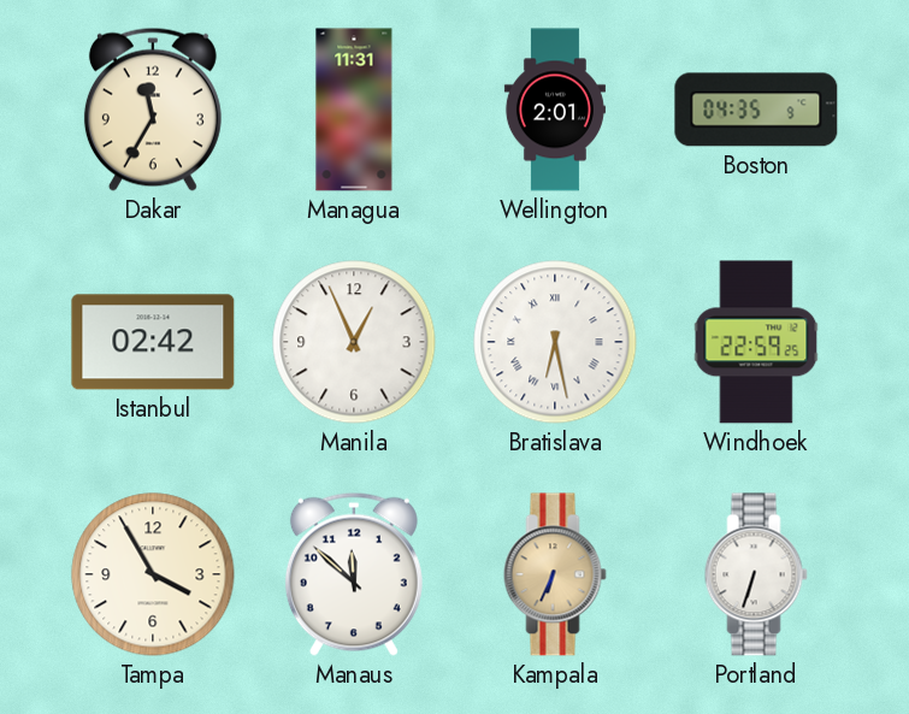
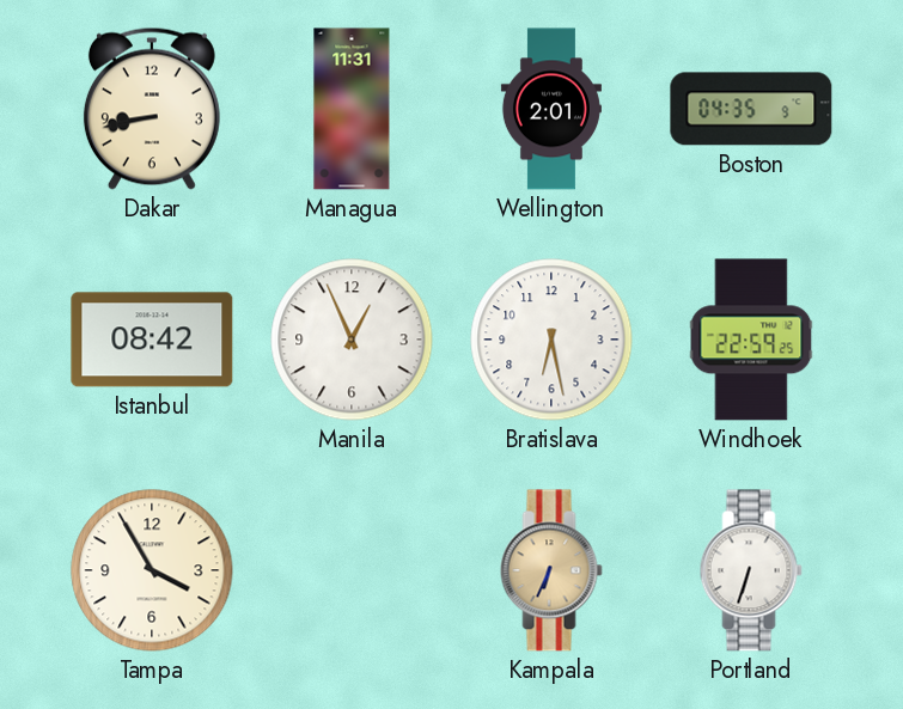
Dakar: 11:35 -> 8:43
Istanbul: 02:42 -> 08:42
Bratislava numerals: Roman -> Arabic
Manaus: 11:52 -> none
